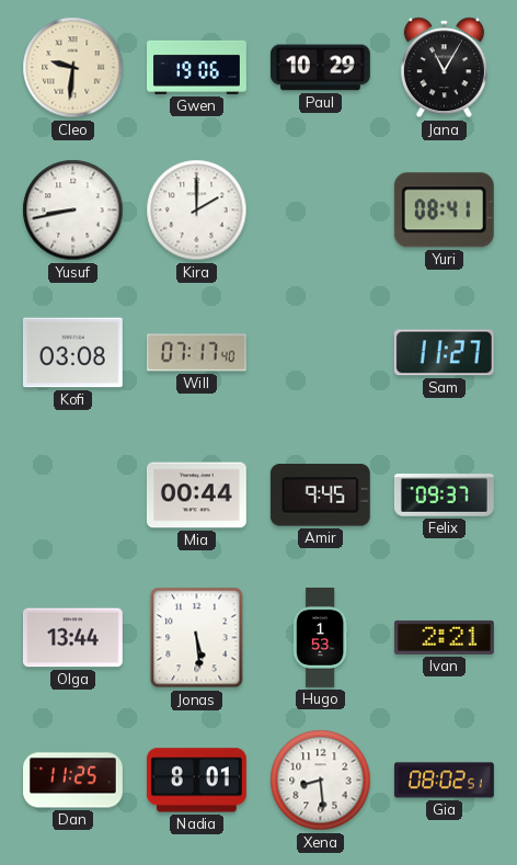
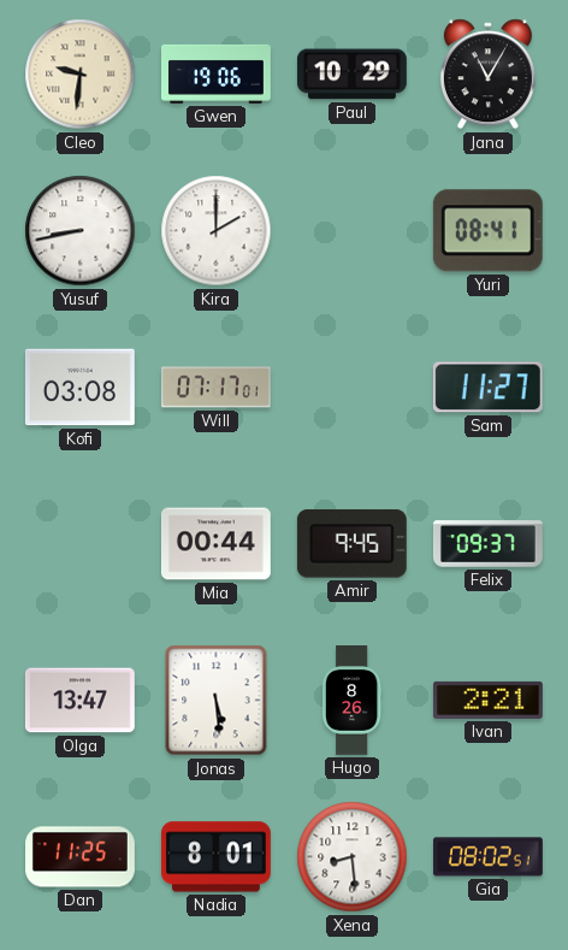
Will: 07:17:40 -> 07:17:01
Olga: 13:44 -> 13:47
Hugo: 1:53 -> 8:26
